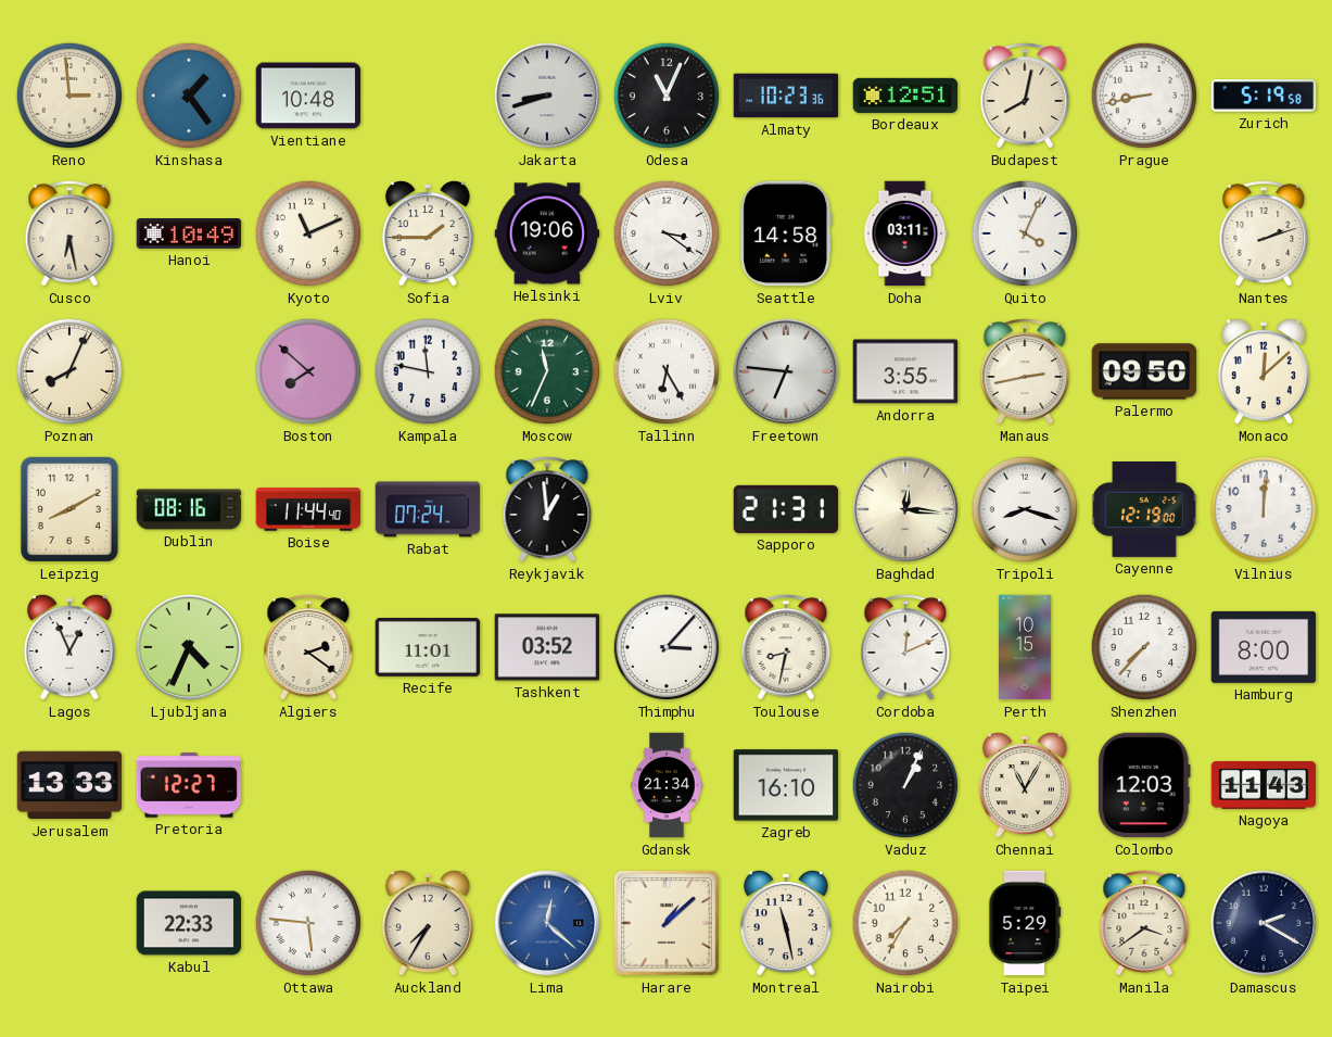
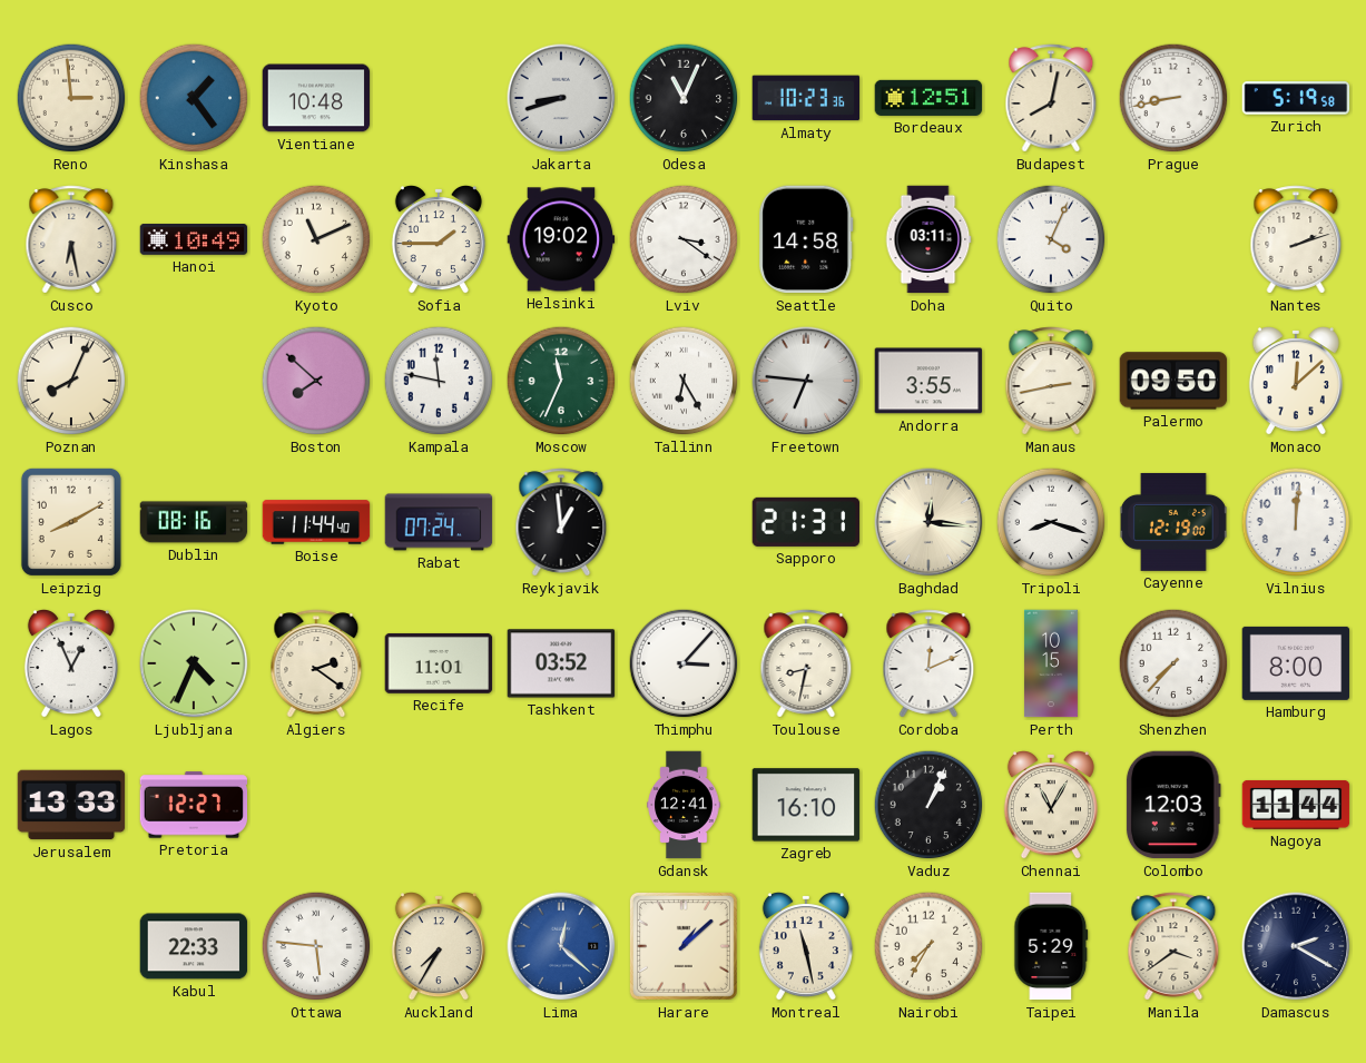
Helsinki: 19:06 -> 19:02
Gdansk: 21:34 -> 12:41
Nagoya: 11:43 -> 11:44
